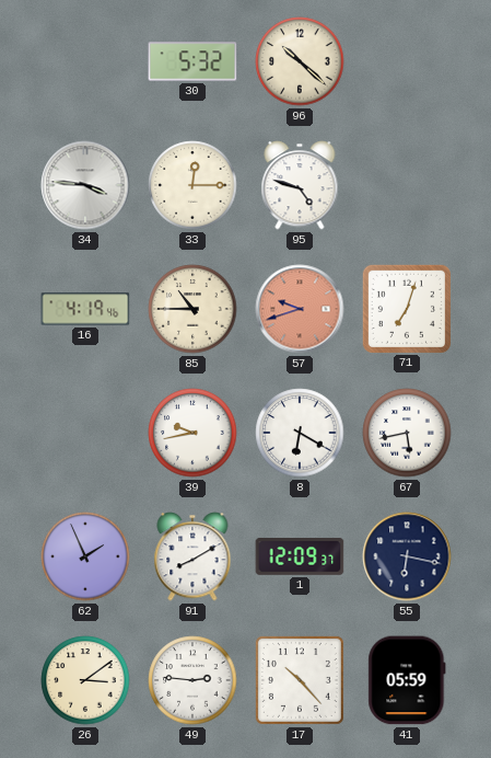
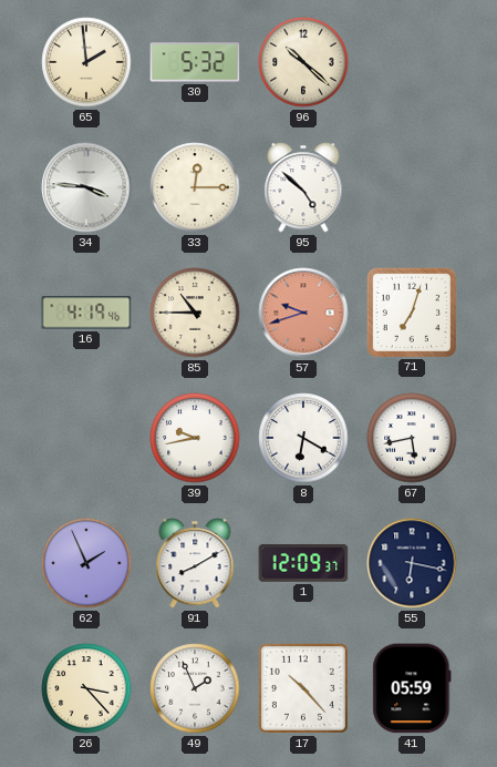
65: none -> 1:59
95: 4:48 -> 4:52
26: 3:09 -> 3:23
49: 2:46 -> 1:56
